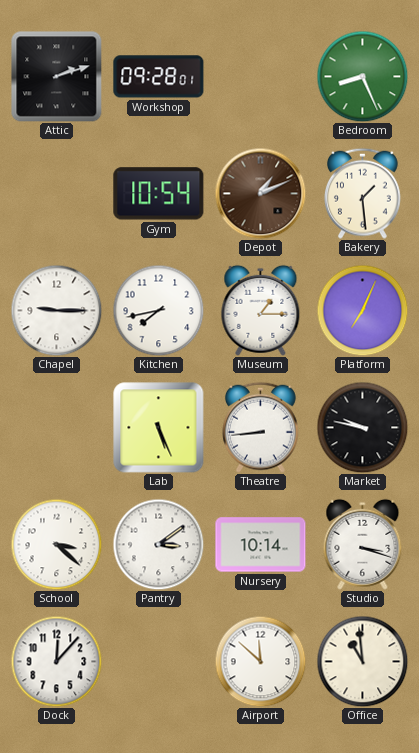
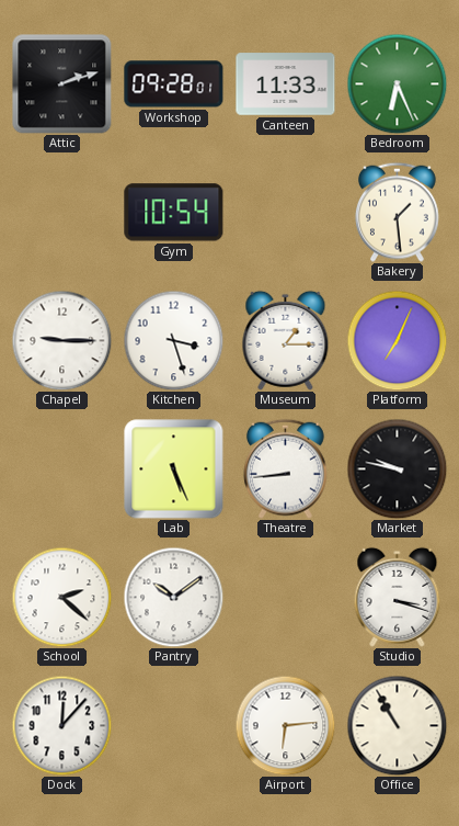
Canteen: none -> 11:33
Bedroom: 8:26 -> 6:26
Depot: 1:11 -> none
Kitchen: 7:43 -> 3:27
School: 3:22 -> 2:22
Pantry: 3:09 -> 10:09
Nursery: 10:14 -> none
Airport: 11:52 -> 6:14
Office: 10:59 -> 10:55
